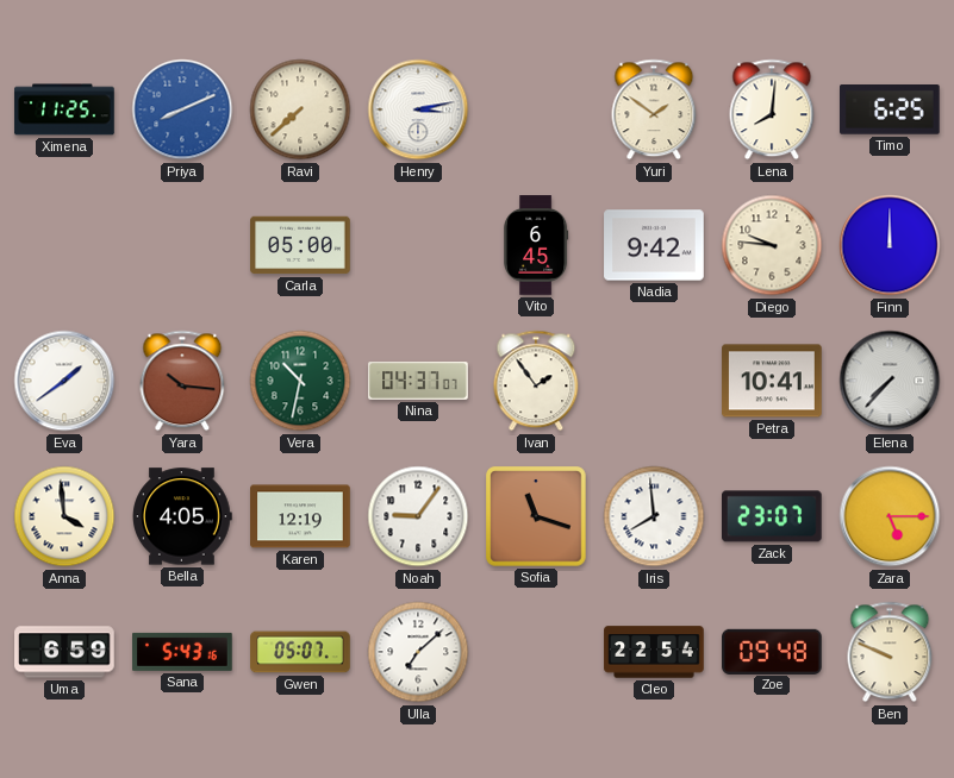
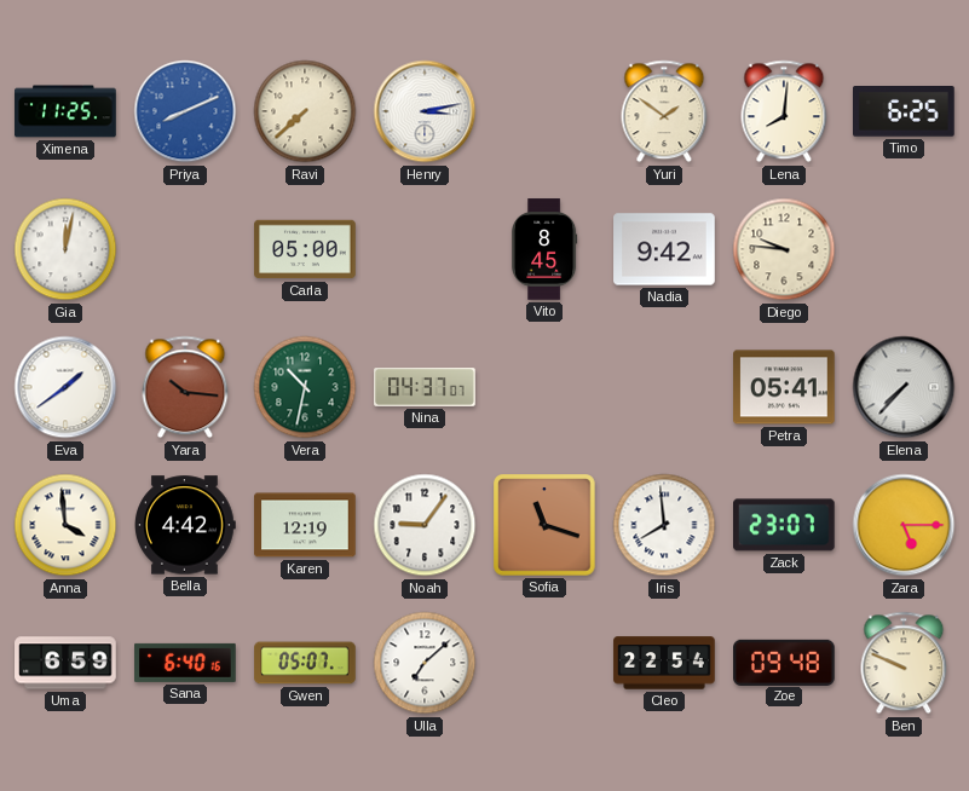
Gia: none -> 12:02
Vito: 6:45 -> 8:45
Finn: 12:00 -> none
Ivan: 1:54 -> none
Petra: 10:41 -> 05:41
Bella: 4:05 -> 4:42
Sana: 5:43 -> 6:40
